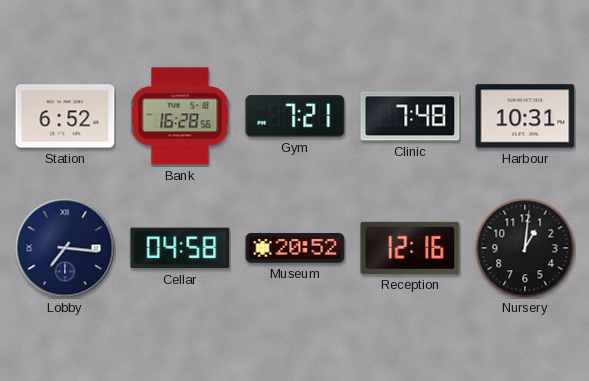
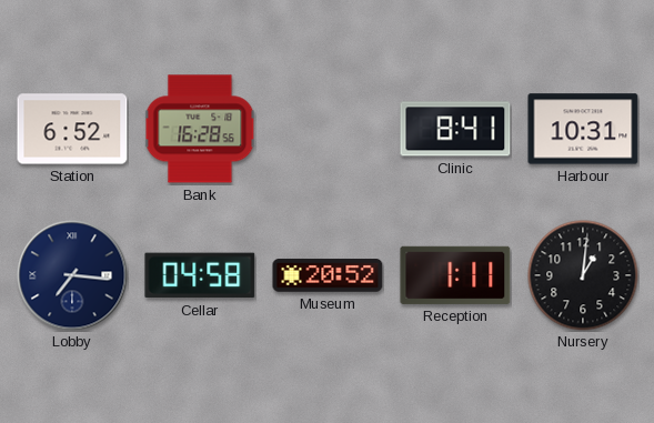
Gym: 7:21 -> none
Clinic: 7:48 -> 8:41
Reception: 12:16 -> 1:11
